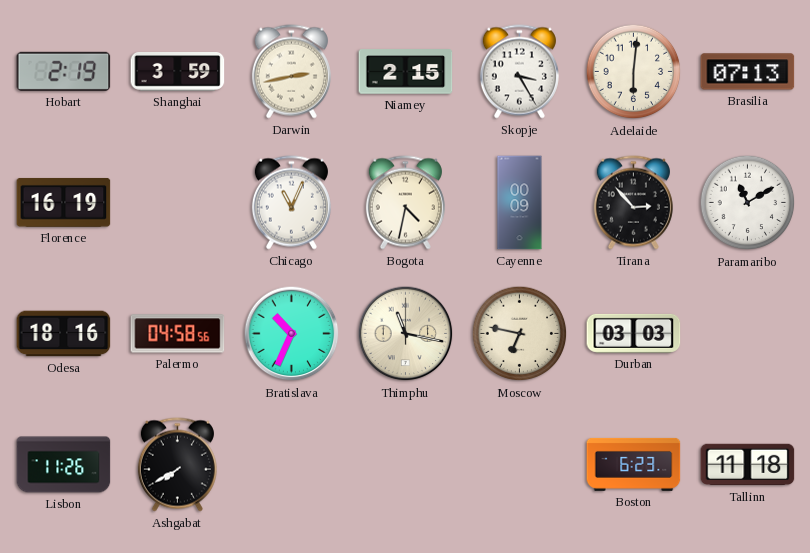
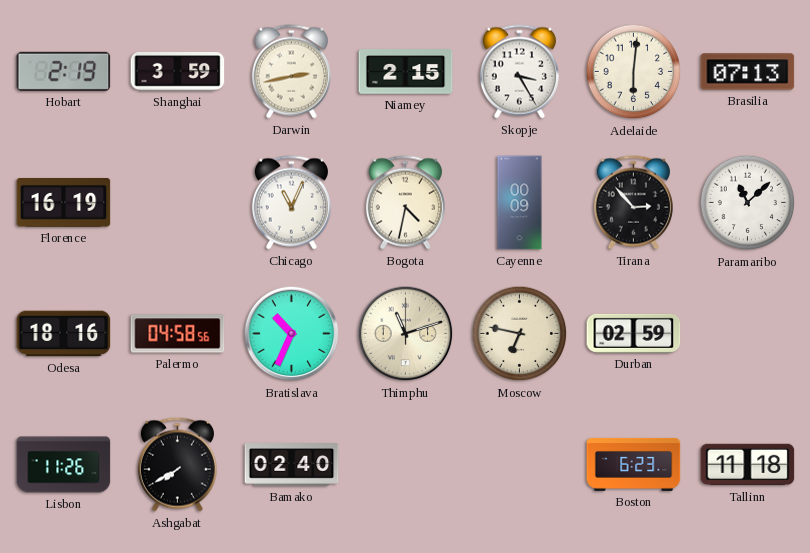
Paramaribo: 11:10 -> 11:08
Thimphu: 11:17 -> 11:12
Durban: 03:03 -> 02:59
Bamako: none -> 02:40
